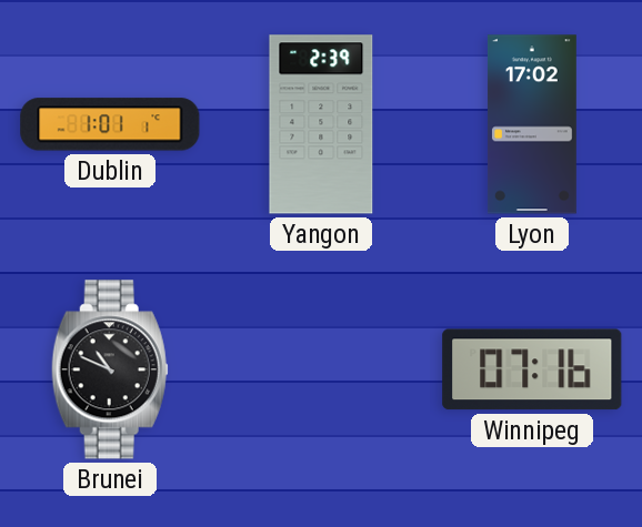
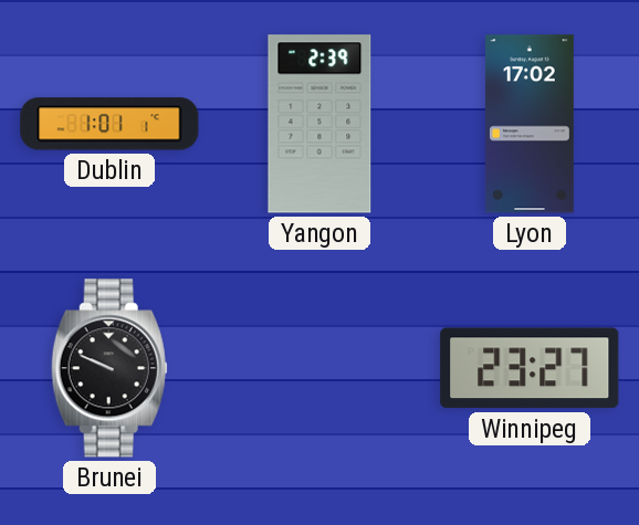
Brunei: 10:49 -> 9:49
Winnipeg: 07:16 -> 23:27
